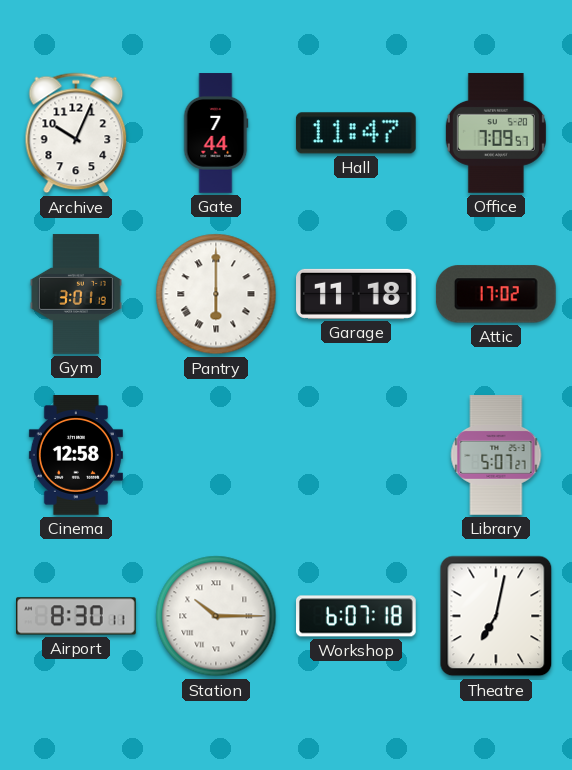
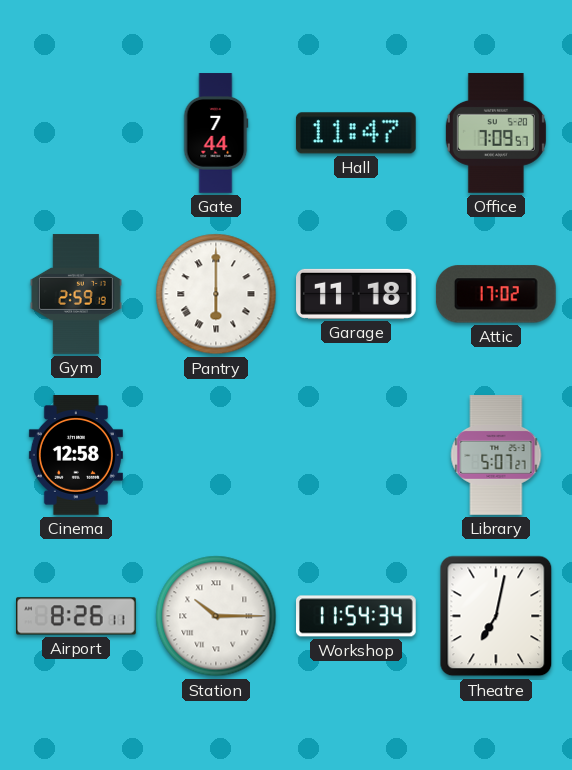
Archive: 10:04 -> none
Gym: 3:01 -> 2:59
Airport: 8:30 -> 8:26
Workshop: 6:07 -> 11:54
